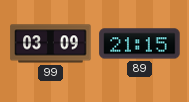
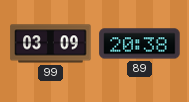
89: 21:15 -> 20:38
